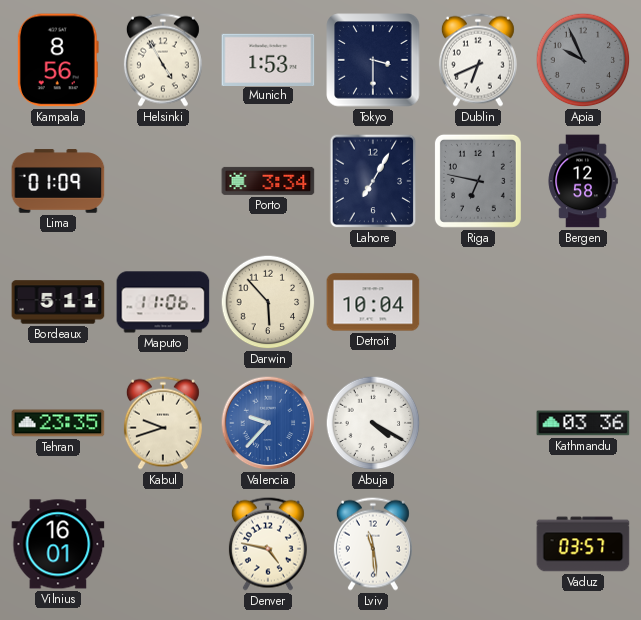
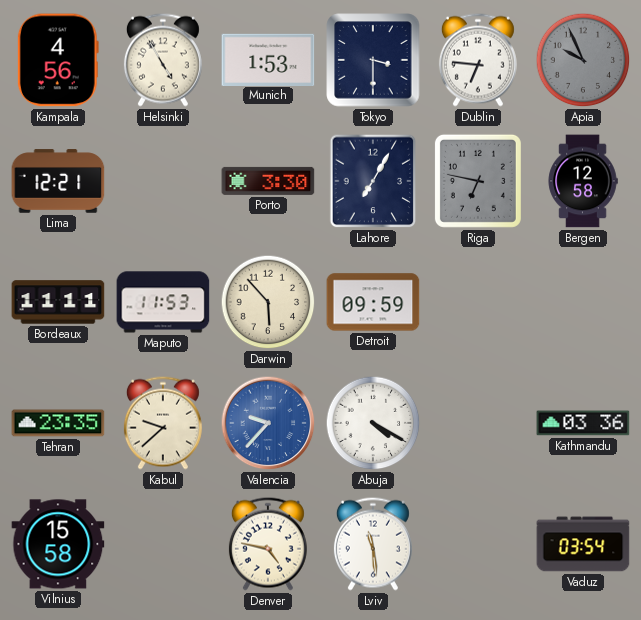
Kampala: 8:56 -> 4:56
Dublin: 6:41 -> 6:46
Lima: 01:09 -> 12:21
Porto: 3:34 -> 3:30
Bordeaux: 5:11 -> 11:11
Maputo: 11:06 -> 11:53
Detroit: 10:04 -> 09:59
Kabul: 9:42 -> 9:38
Vilnius: 16:01 -> 15:58
Vaduz: 03:57 -> 03:54
